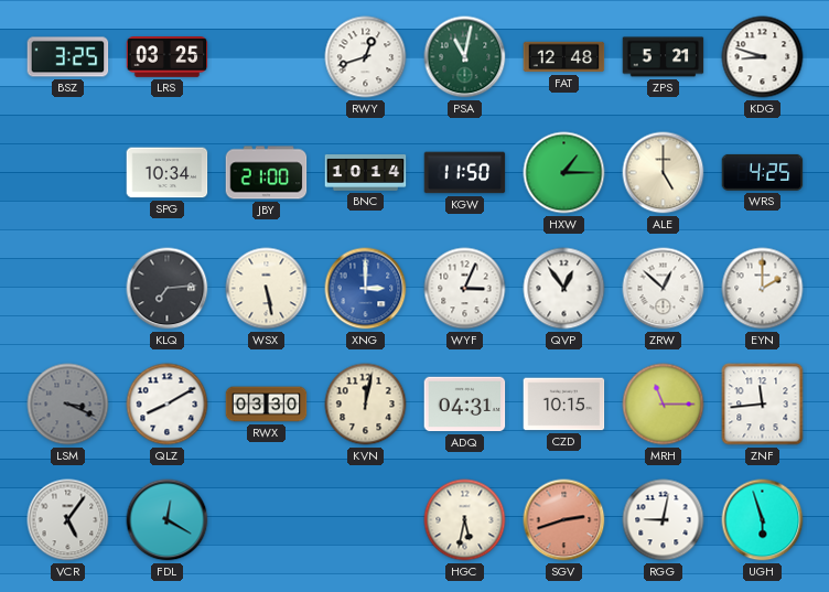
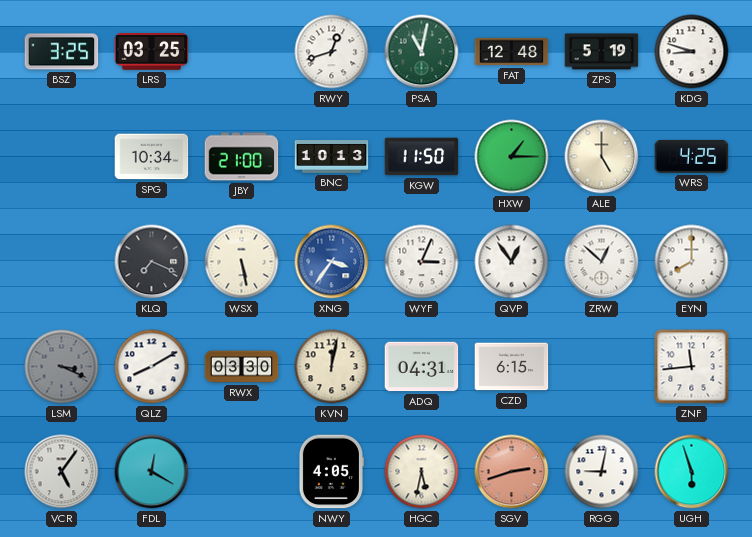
ZPS: 5:21 -> 5:19
BNC: 10:14 -> 10:13
KLQ: 7:14 -> 7:19
XNG: 3:00 -> 3:36
EYN: 2:00 -> 8:00
CZD: 10:15 -> 6:15
MRH: 11:15 -> none
NWY: none -> 4:05
